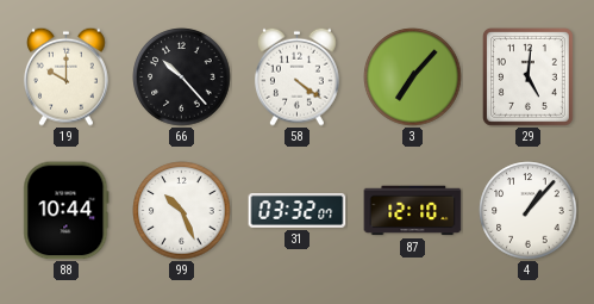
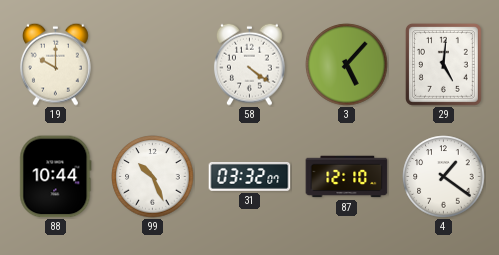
66: 10:23 -> none
3: 7:07 -> 5:07
4: 1:07 -> 1:21
